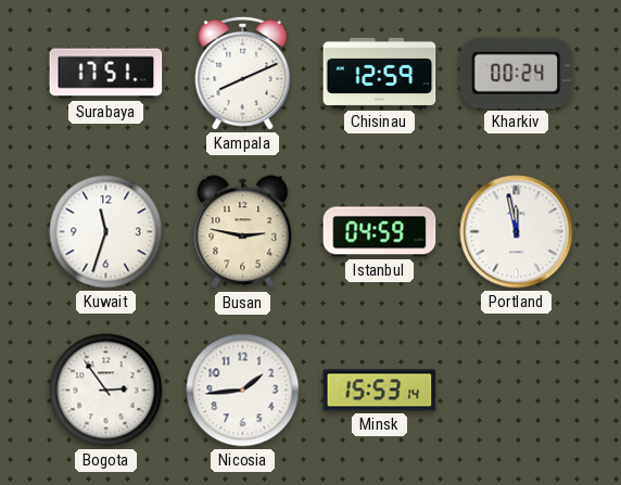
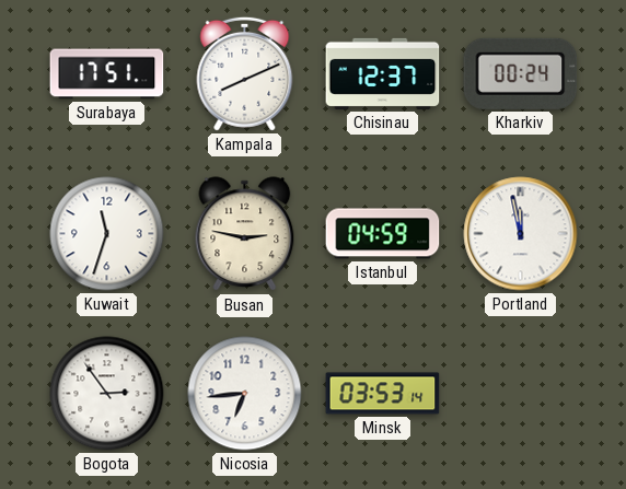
Chisinau: 12:59 -> 12:37
Nicosia: 1:44 -> 6:44
Minsk: 15:53 -> 03:53
